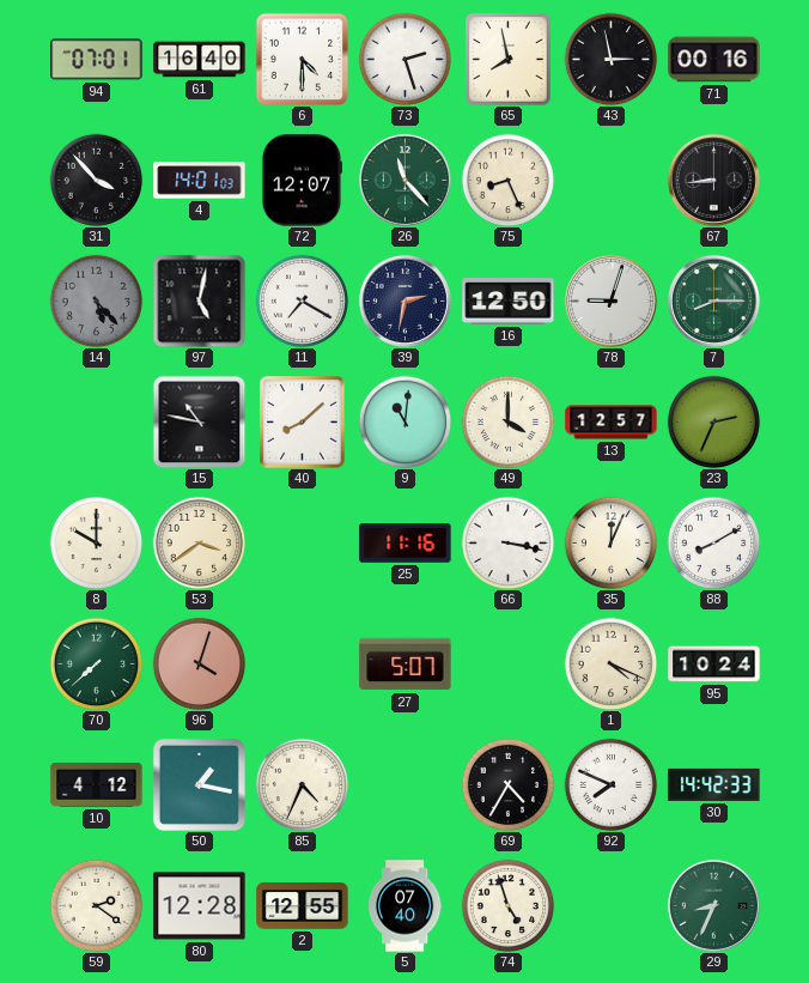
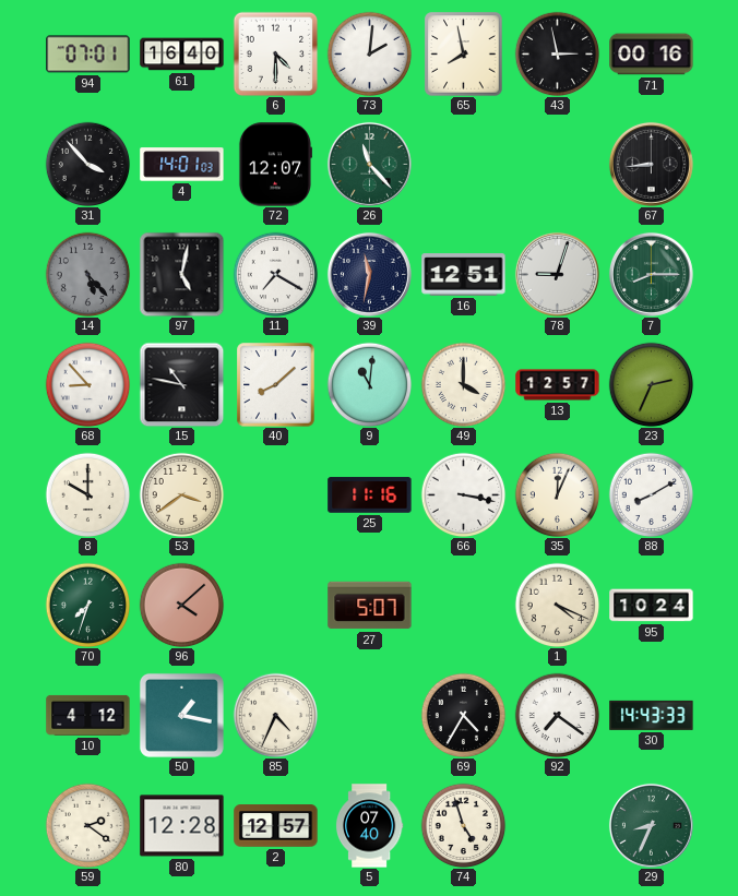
73: 2:27 -> 2:01
75: 8:26 -> none
39: 2:32 -> 11:32
16: 12:50 -> 12:51
68: none -> 8:53
70: 7:38 -> 7:33
96: 4:03 -> 4:08
92: 7:49 -> 7:21
30: 14:42 -> 14:43
2: 12:55 -> 12:57
